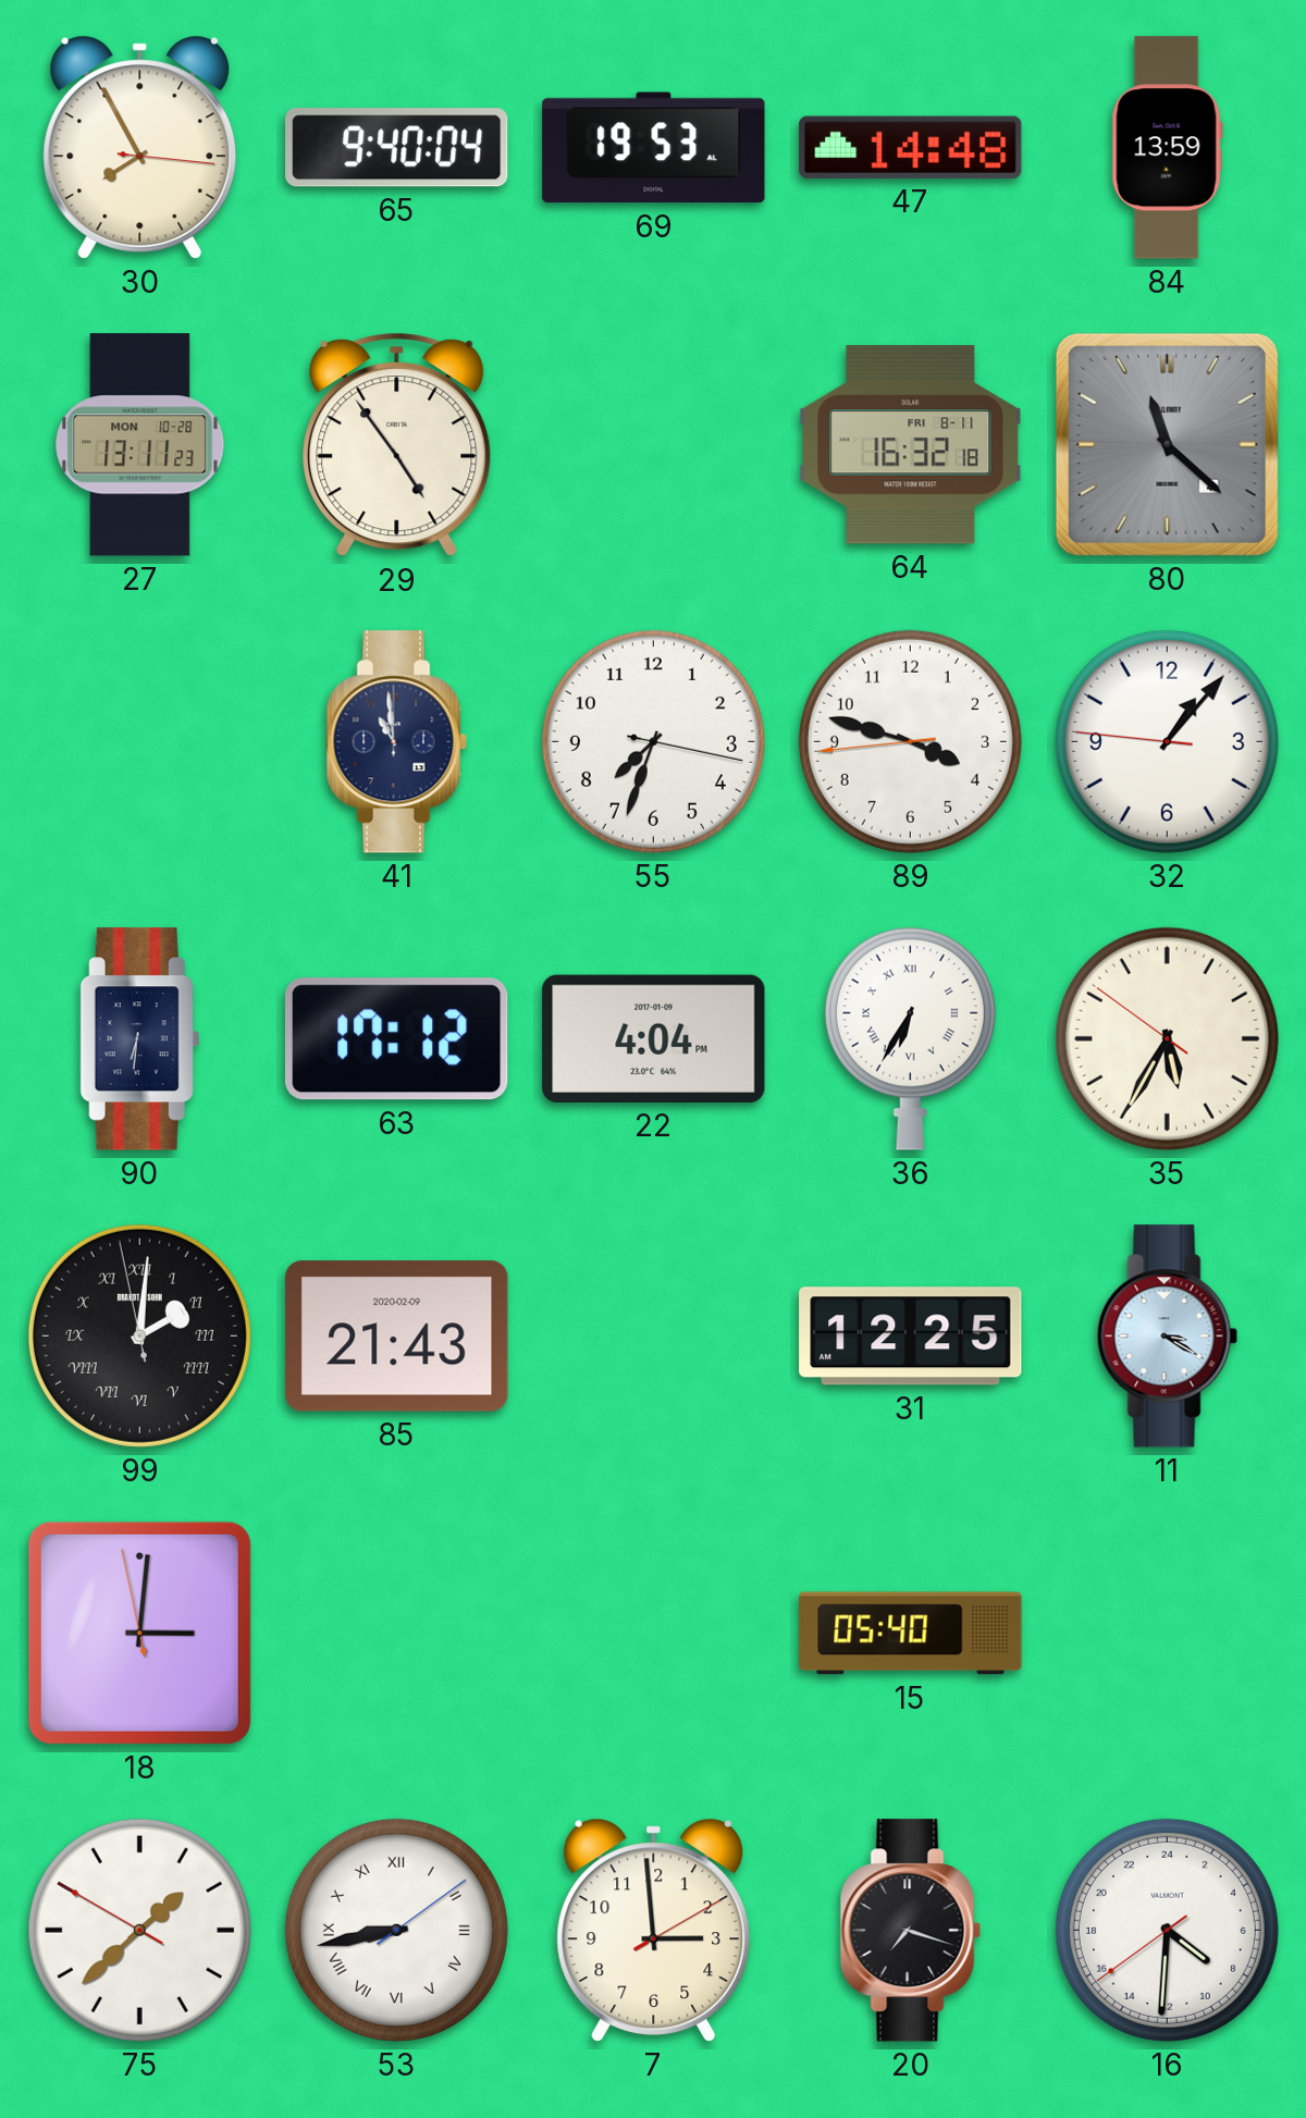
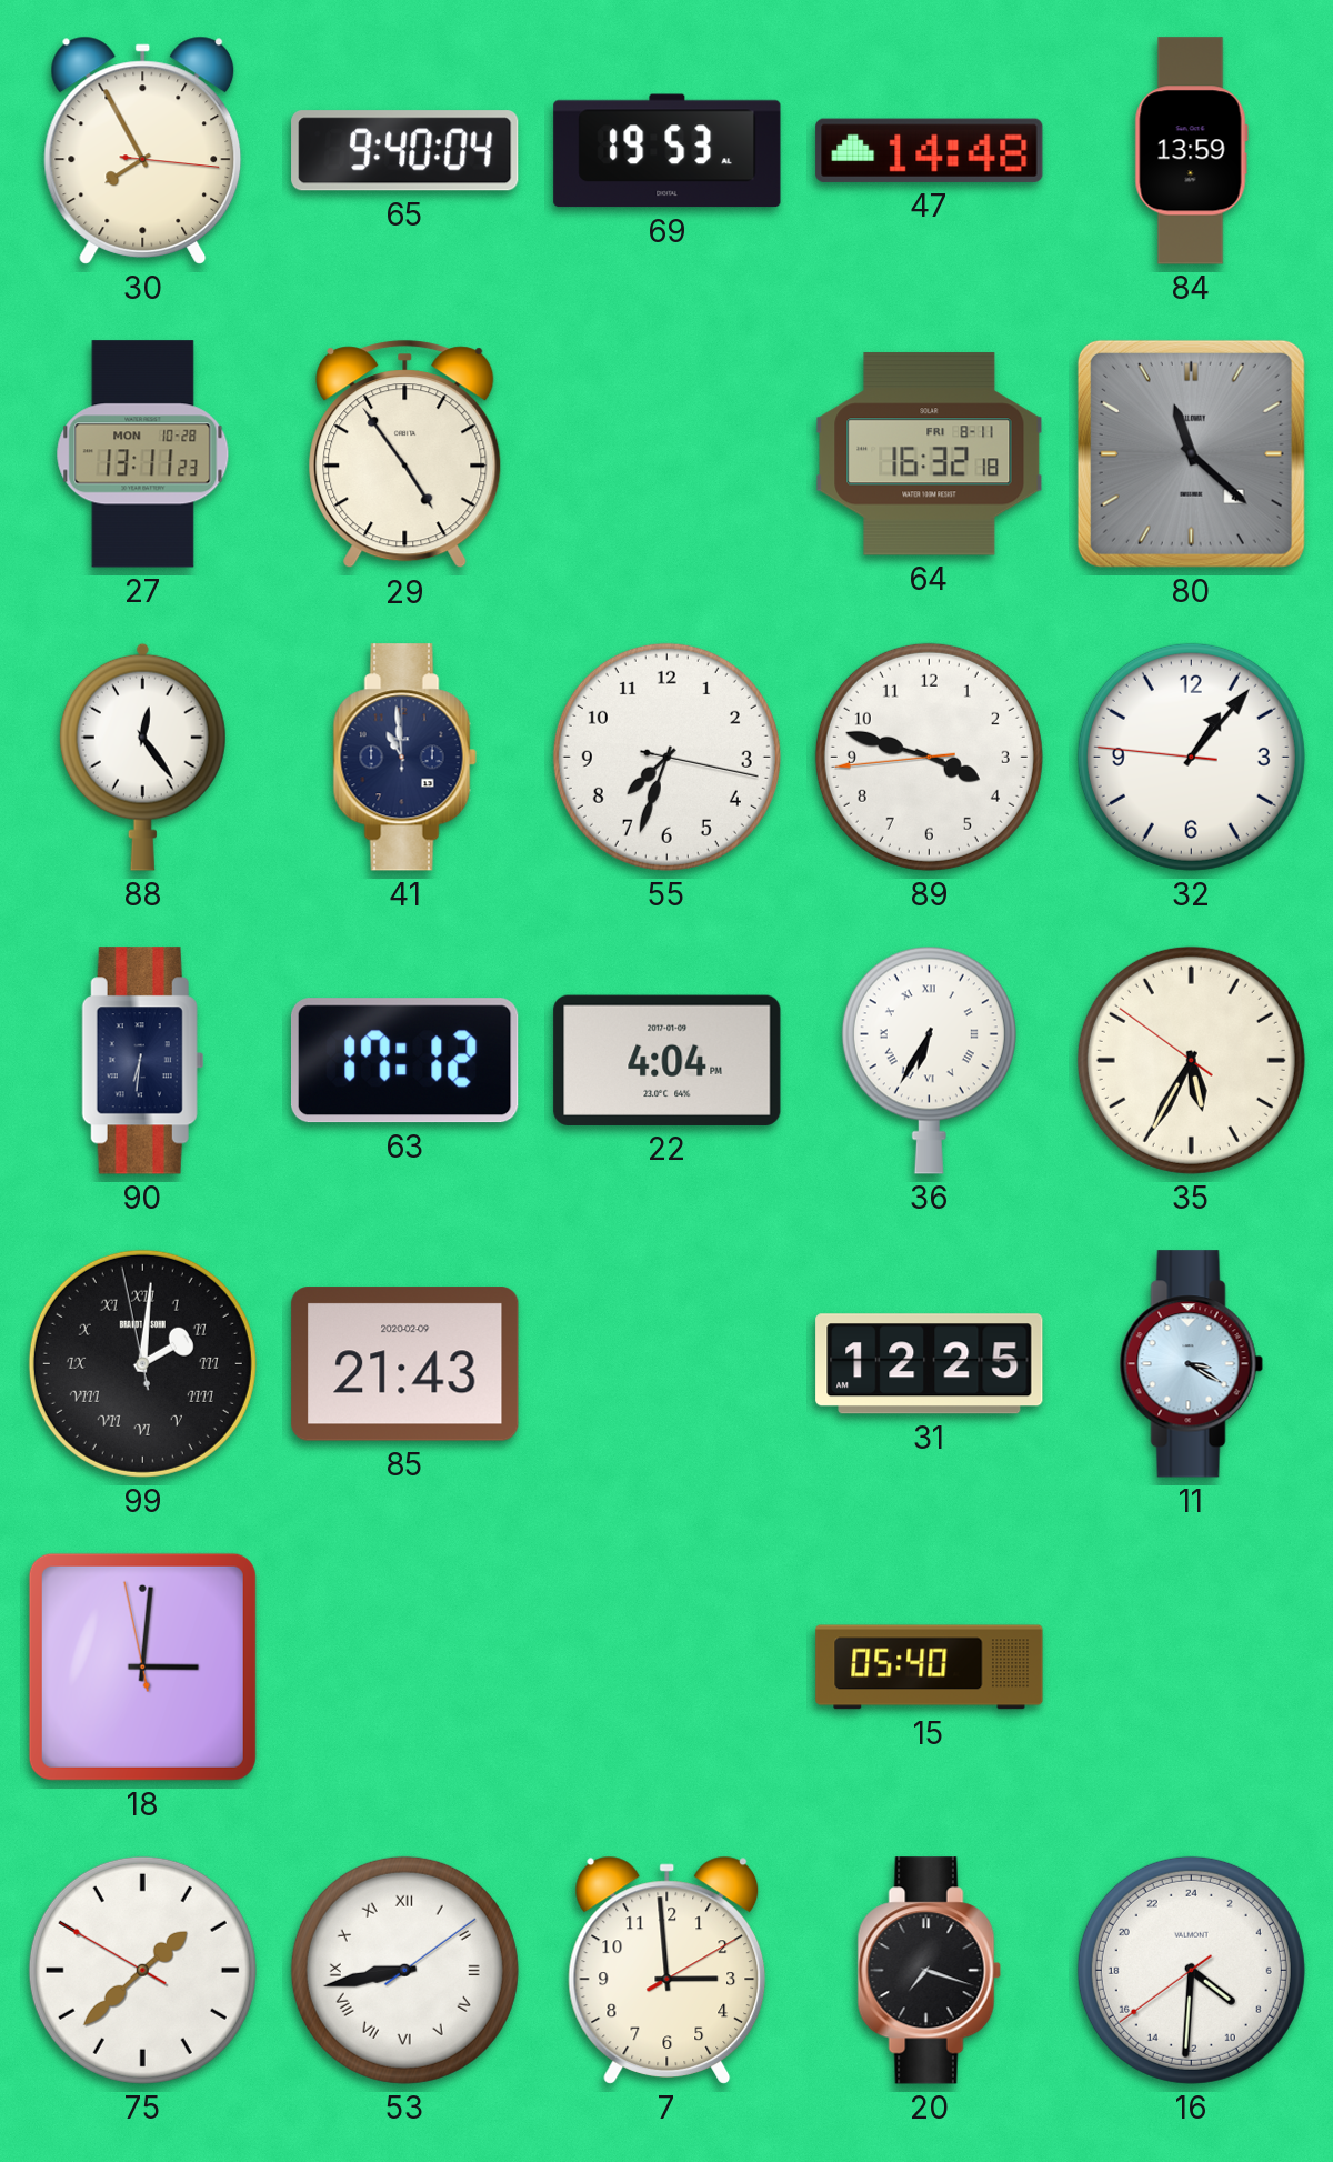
88: none -> 12:24
